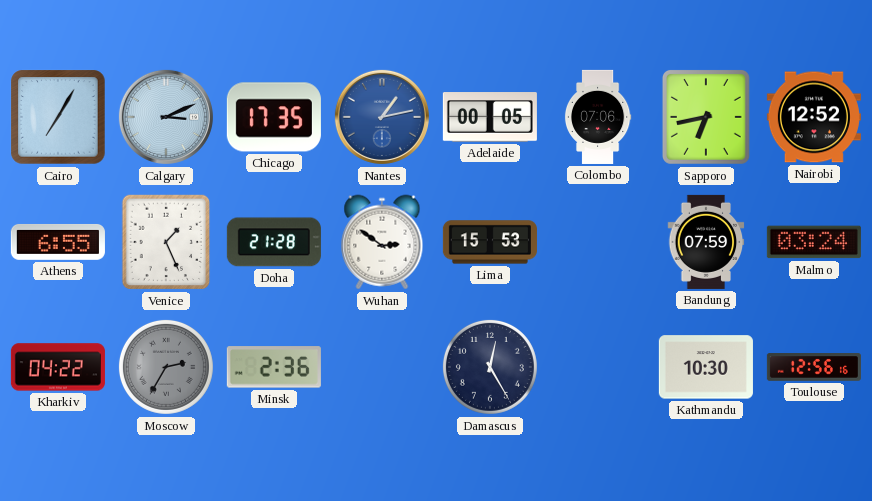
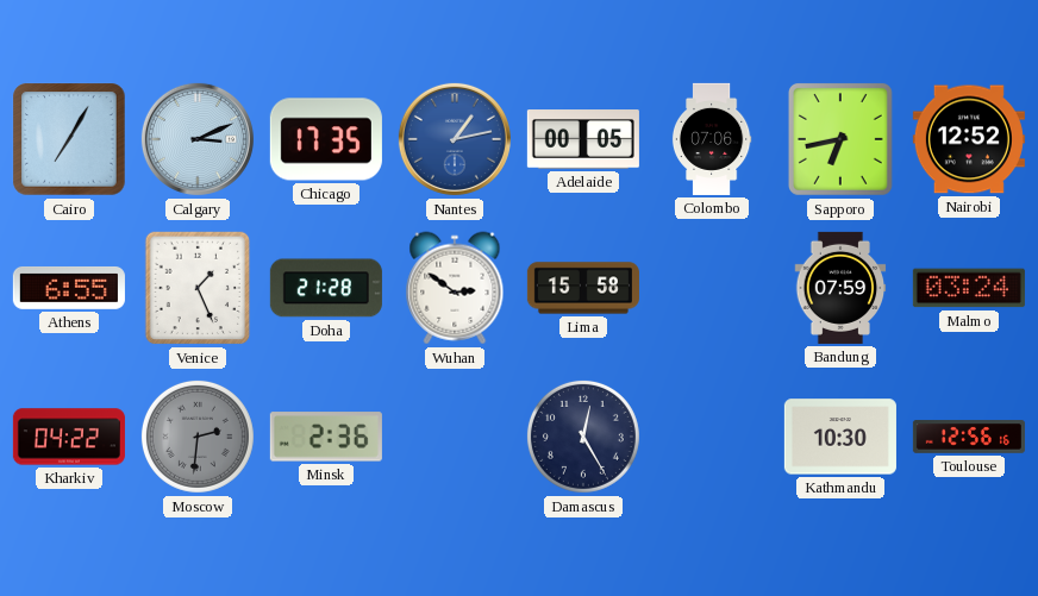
Lima: 15:53 -> 15:58
Moscow: 2:35 -> 2:31
